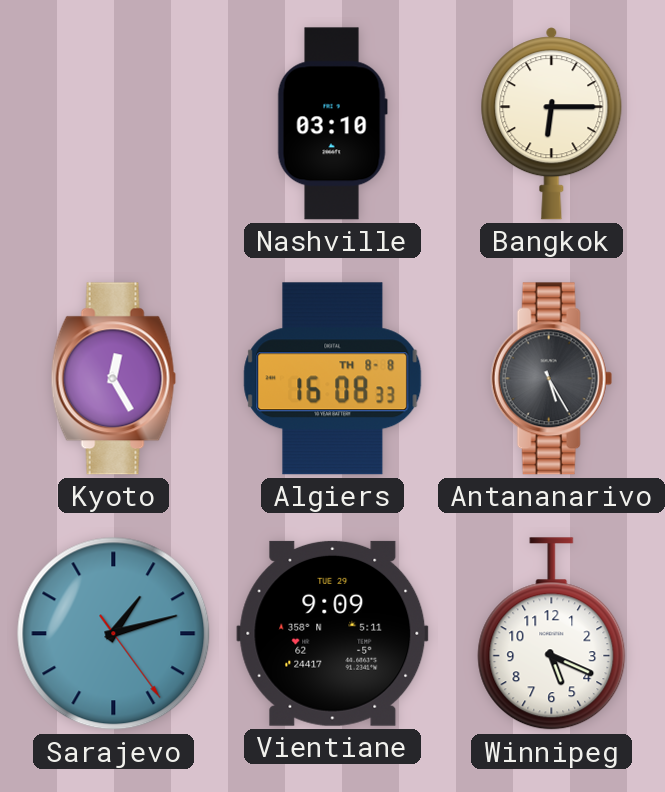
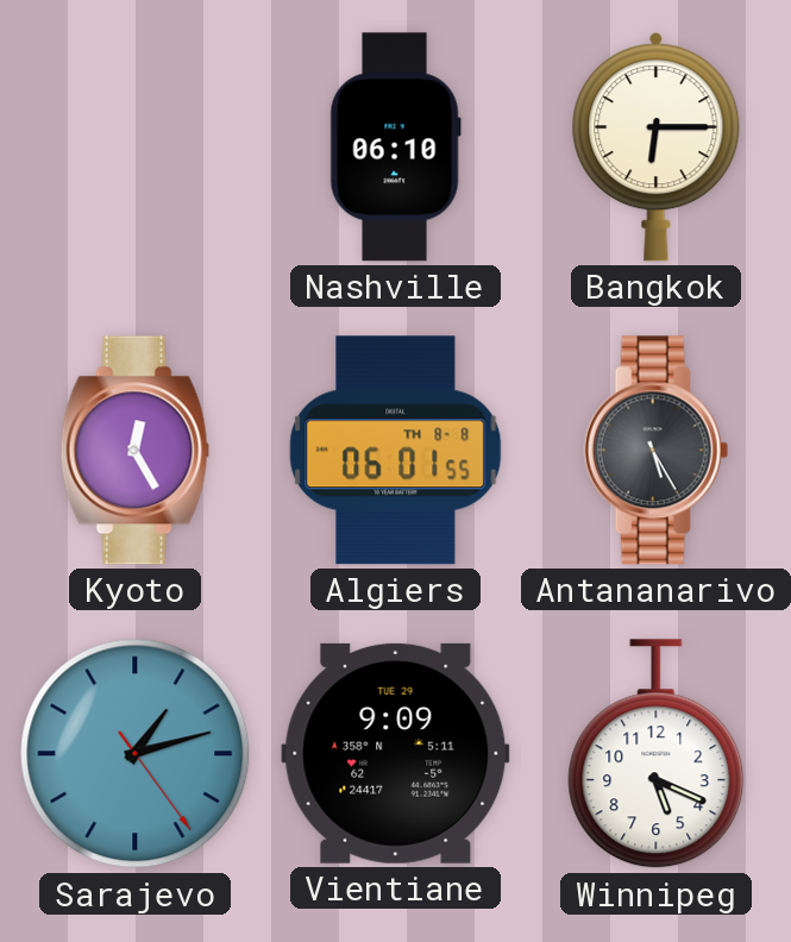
Nashville: 03:10 -> 06:10
Algiers: 16:08 -> 06:01
